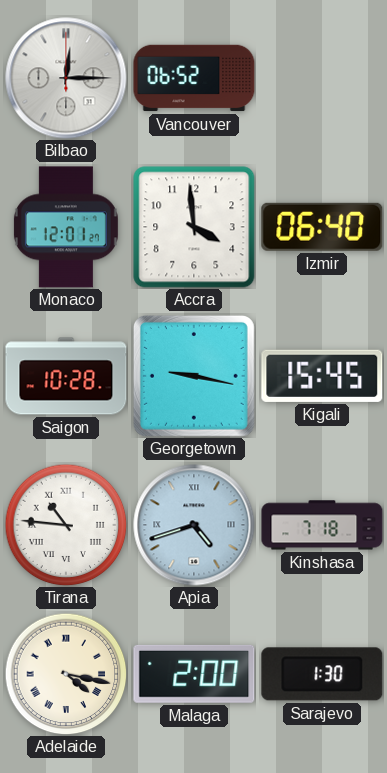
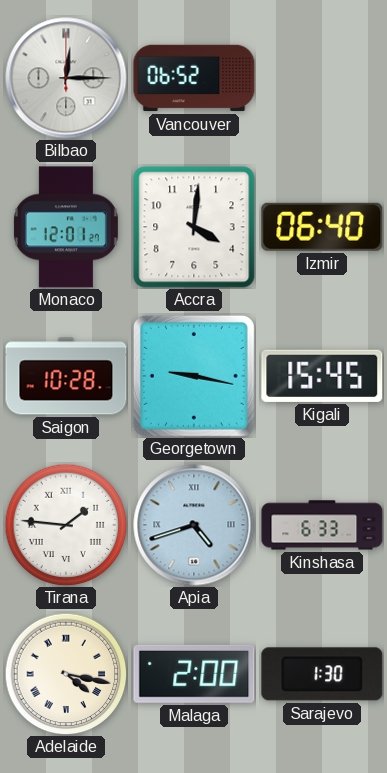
Accra: 3:59 -> 4:01
Tirana: 10:46 -> 1:46
Kinshasa: 7:18 -> 6:33
